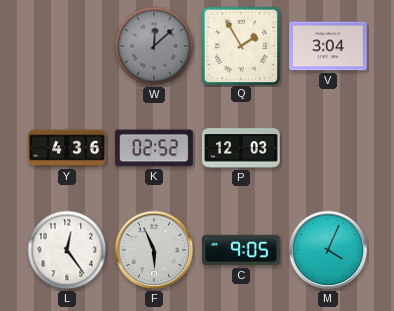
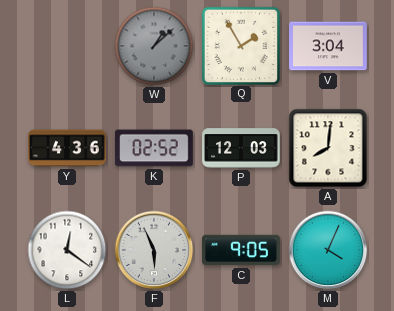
W: 12:08 -> 1:08
A: none -> 8:01
L: 12:24 -> 12:21
